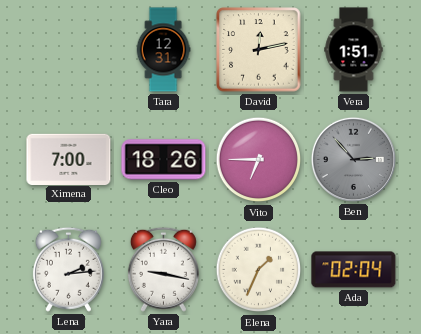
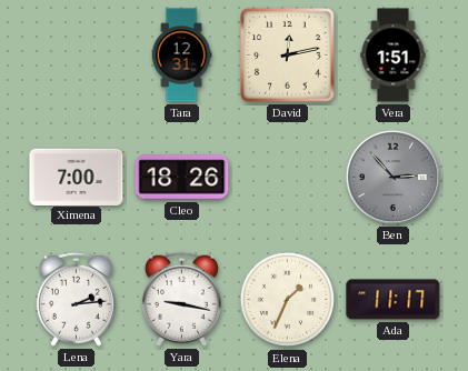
Vito: 6:45 -> none
Ada: 02:04 -> 11:17
